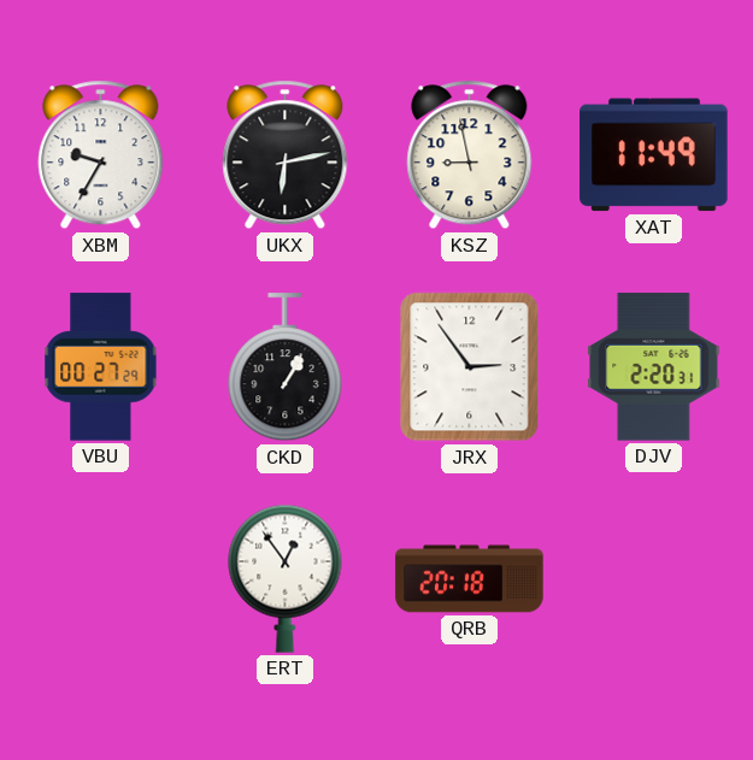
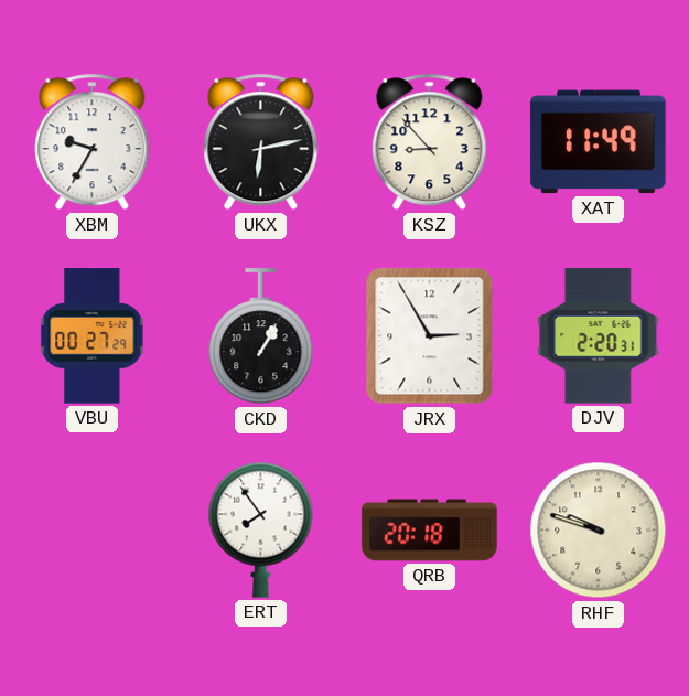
KSZ: 8:58 -> 8:53
JRX: 2:54 -> 2:55
ERT: 12:54 -> 7:54
RHF: none -> 9:48
